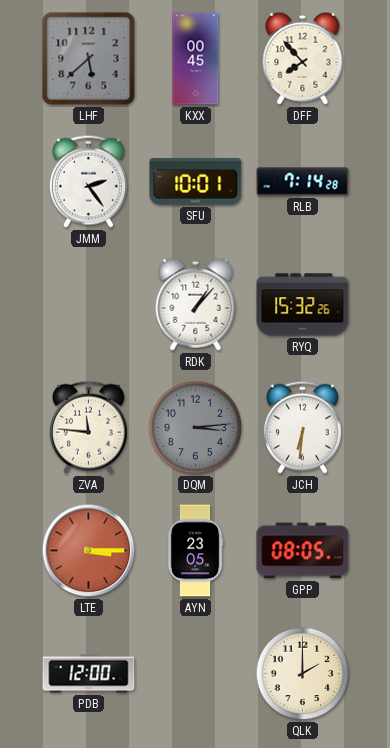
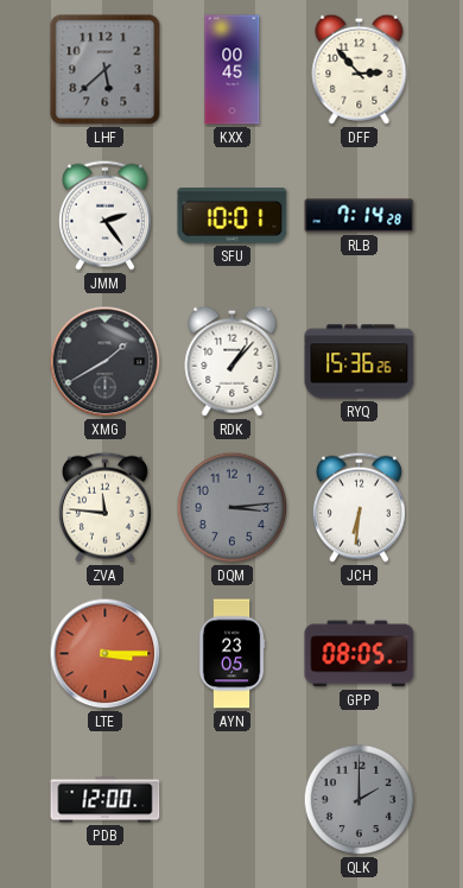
DFF: 7:53 -> 2:53
XMG: none -> 1:40
RYQ: 15:32 -> 15:36
QLK dial: cream -> grey
